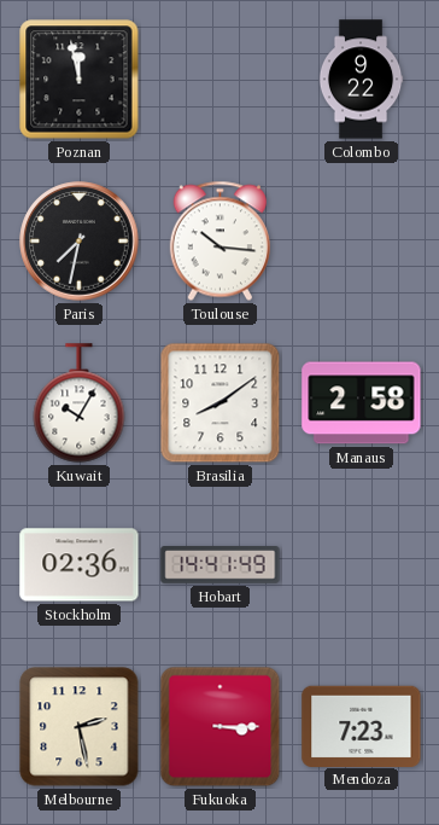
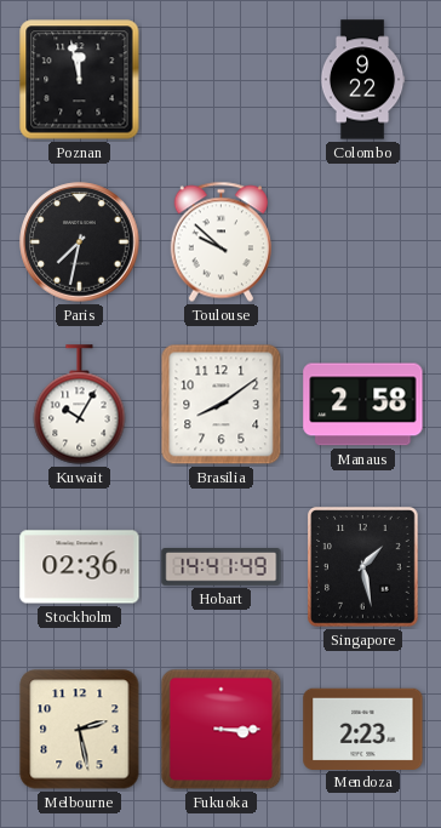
Toulouse: 10:16 -> 9:52
Singapore: none -> 1:28
Mendoza: 7:23 -> 2:23
